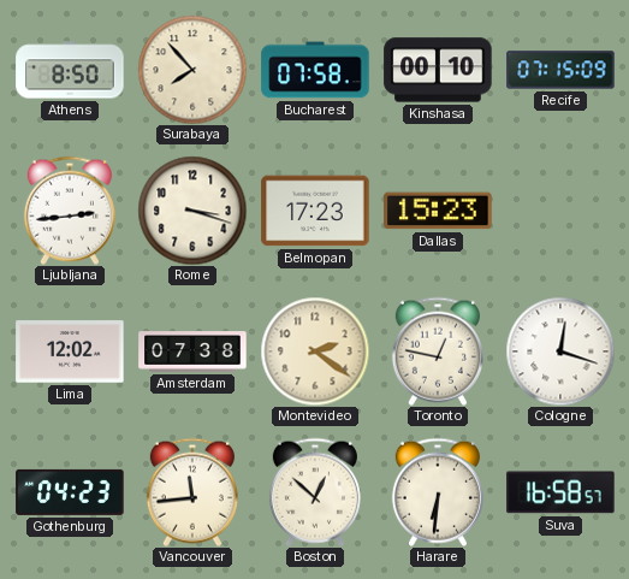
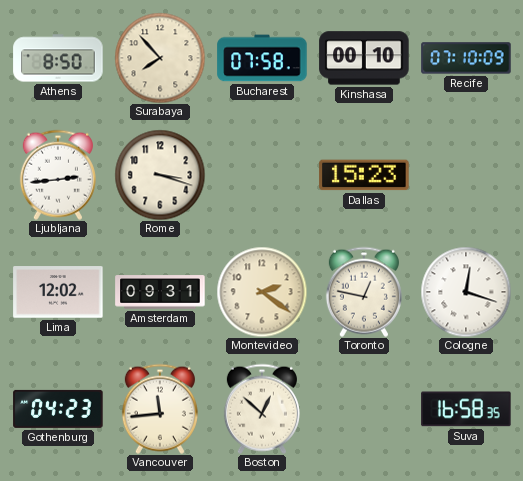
Recife: 07:15 -> 07:10
Belmopan: 17:23 -> none
Amsterdam: 07:38 -> 09:31
Harare: 6:31 -> none
Suva: 16:58:57 -> 16:58:35
